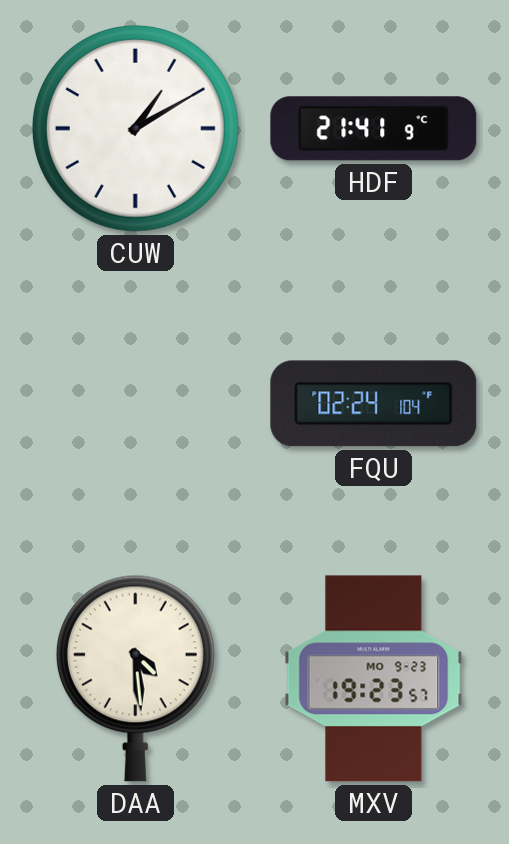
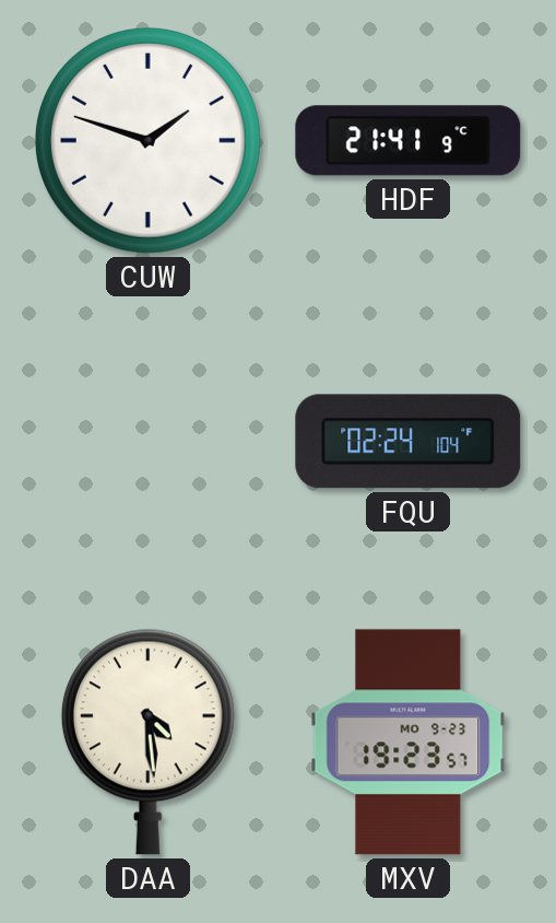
CUW: 1:10 -> 1:48
